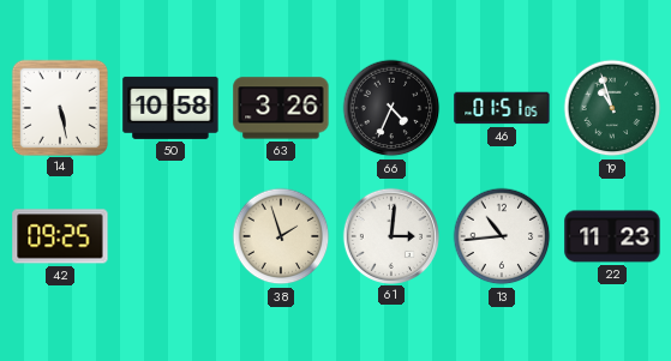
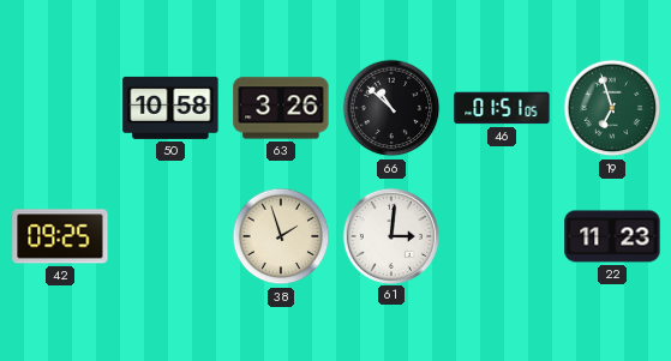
14: 5:28 -> none
66: 4:34 -> 10:52
19: 10:57 -> 6:57
13: 10:44 -> none
